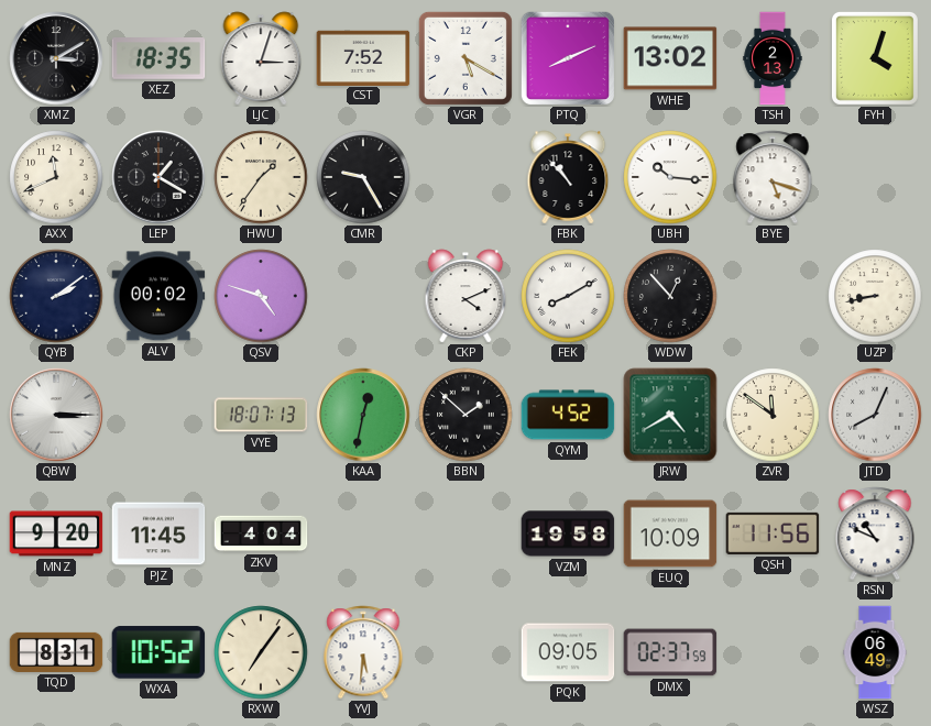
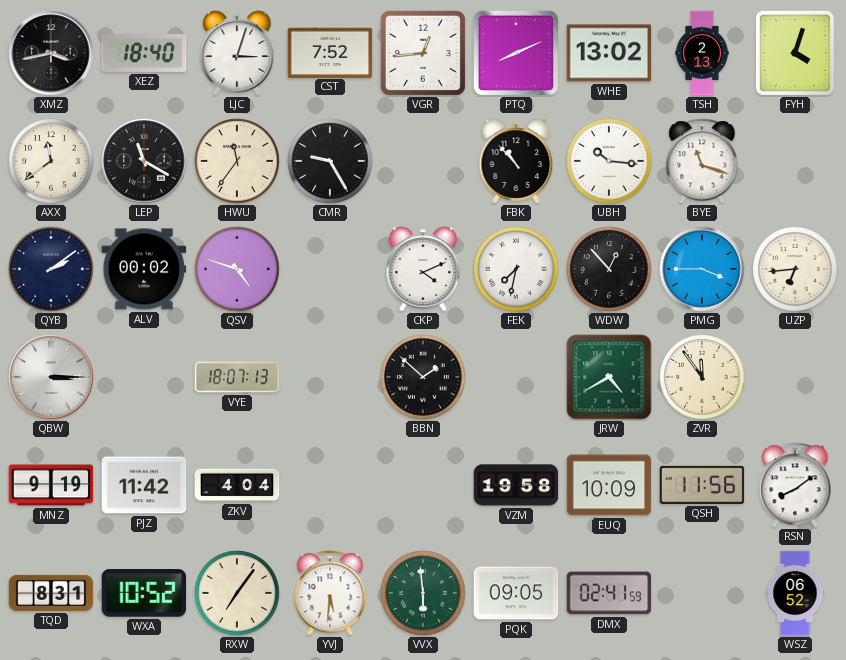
XMZ: 3:10 -> 3:43
XEZ: 18:35 -> 18:40
VGR: 5:20 -> 12:44
AXX: 11:41 -> 11:39
LEP: 1:20 -> 11:20
HWU: 1:36 -> 11:36
BYE: 5:18 -> 11:18
FEK: 8:10 -> 7:32
PMG: none -> 3:45
UZP: 8:43 -> 6:44
KAA: 12:32 -> none
QYM: 4:52 -> none
ZVR: 11:51 -> 11:54
JTD: 8:04 -> none
MNZ: 9:20 -> 9:19
PJZ: 11:45 -> 11:42
RSN: 10:49 -> 8:09
VVX: none -> 5:59
DMX: 02:37 -> 02:41
WSZ: 06:49 -> 06:52
